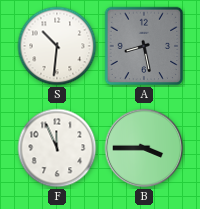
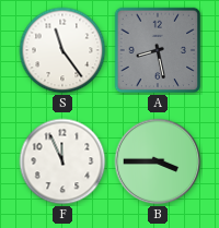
S: 10:31 -> 11:24
